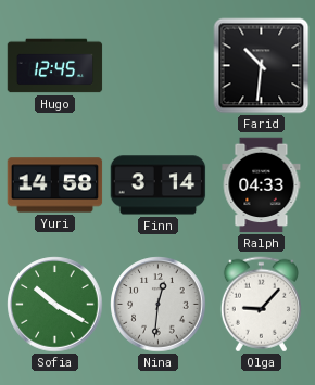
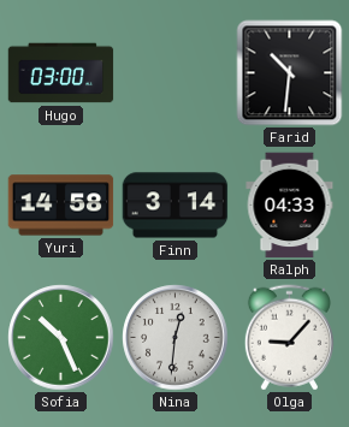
Hugo: 12:45 -> 03:00
Sofia: 10:20 -> 10:26
